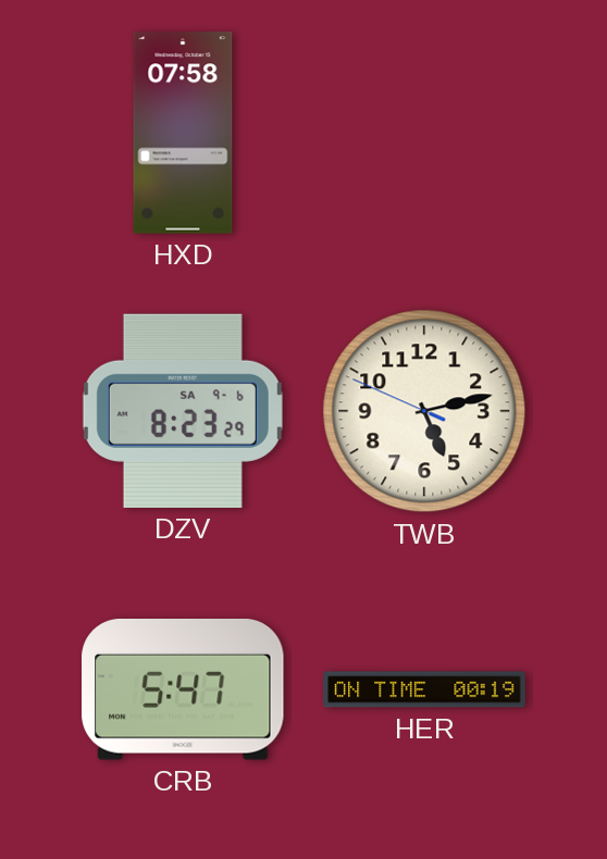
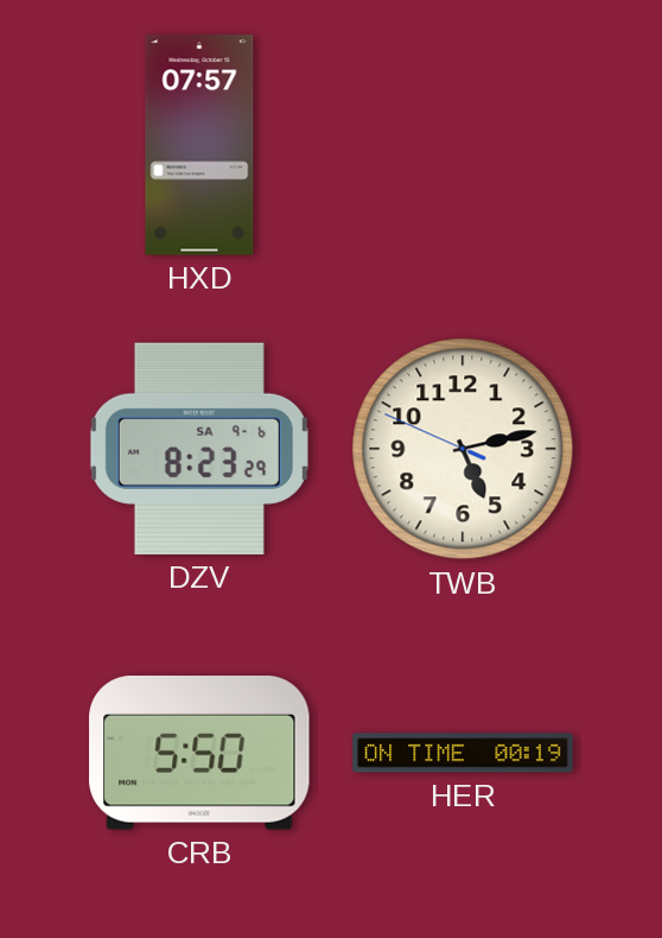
HXD: 07:58 -> 07:57
CRB: 5:47 -> 5:50
